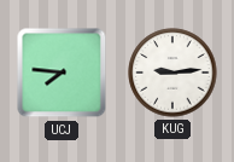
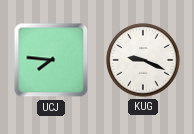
KUG: 9:14 -> 9:19
